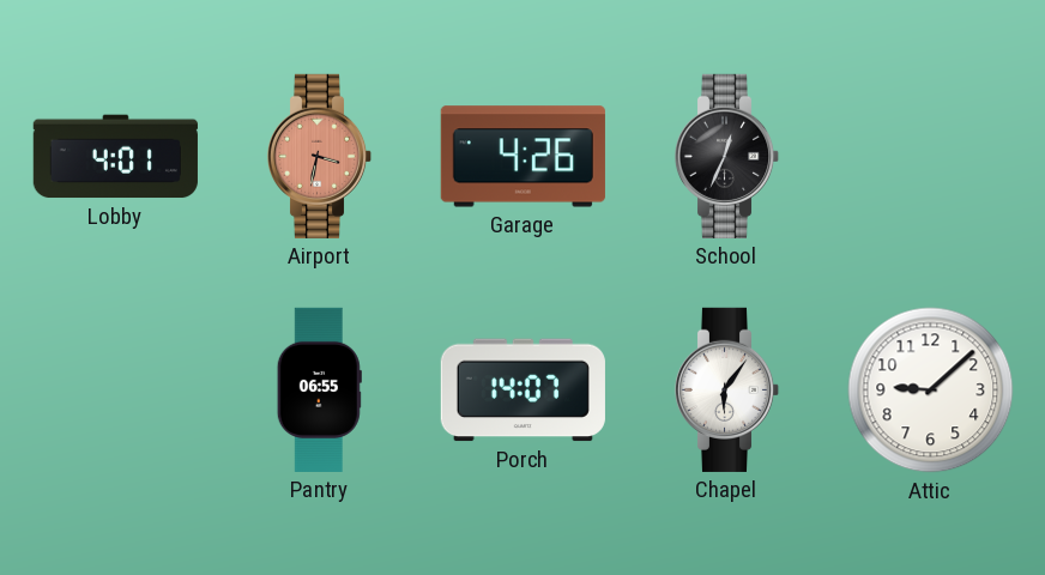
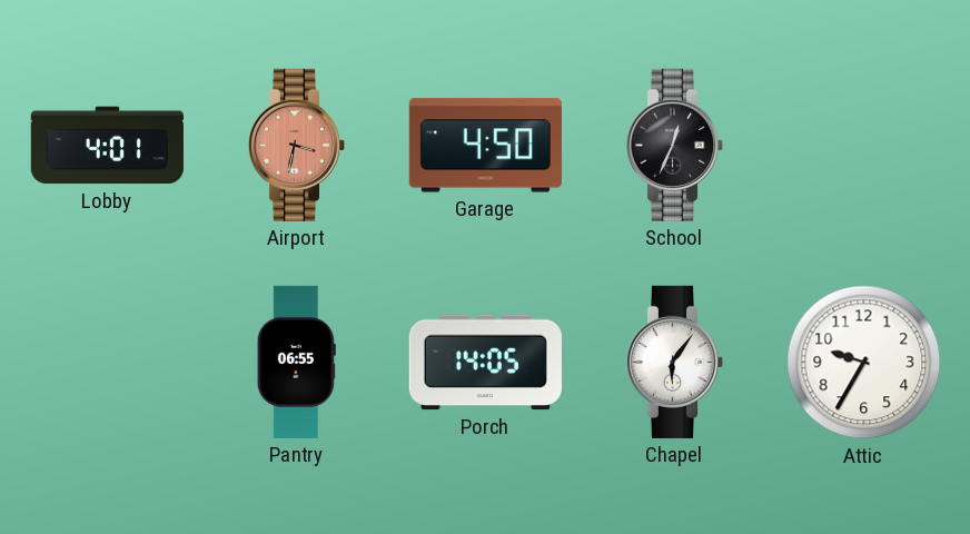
Garage: 4:26 -> 4:50
Porch: 14:07 -> 14:05
Attic: 9:08 -> 9:35
